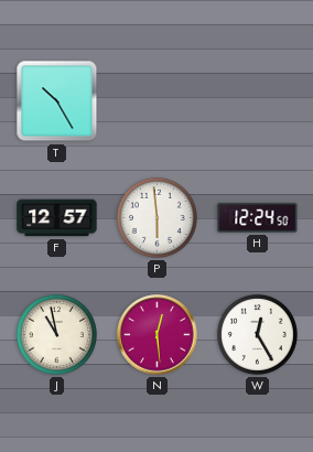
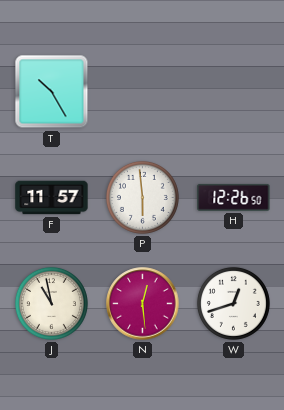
F: 12:57 -> 11:57
H: 12:24 -> 12:26
W: 12:25 -> 12:42
